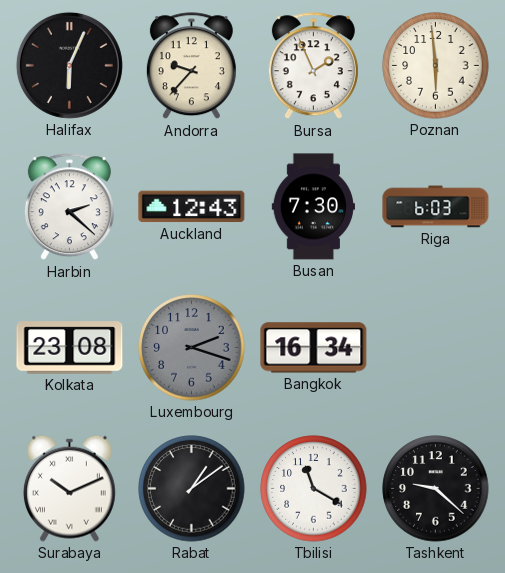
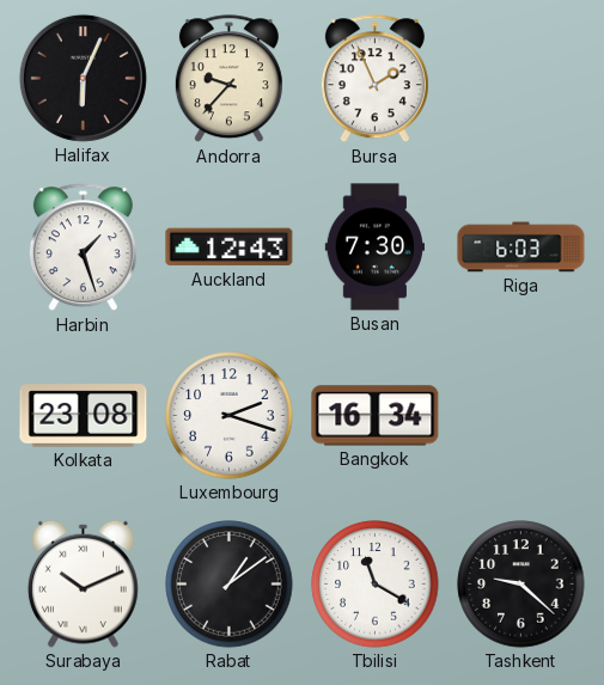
Poznan: 5:59 -> none
Harbin: 2:22 -> 1:27
Luxembourg dial: grey -> white
